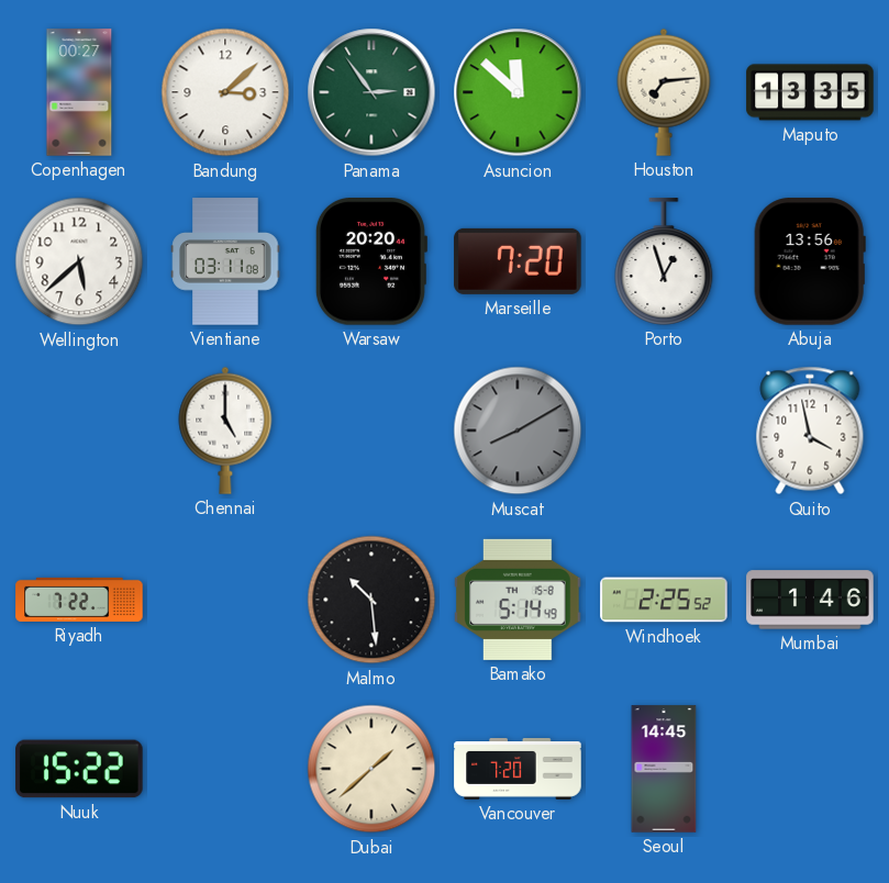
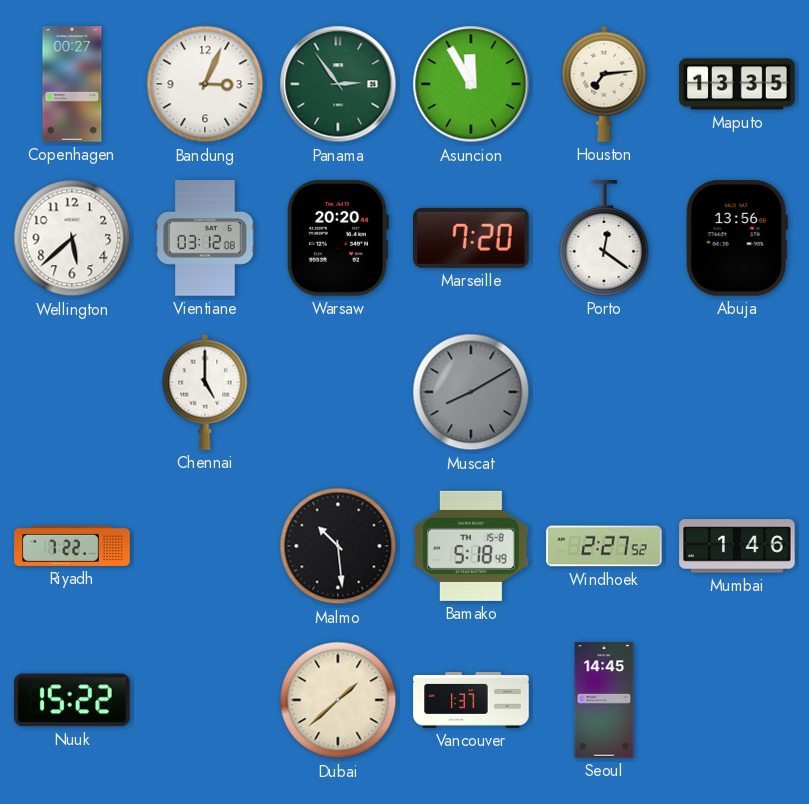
Bandung: 3:08 -> 3:04
Asuncion: 11:52 -> 11:55
Vientiane: 03:11 -> 03:12
Porto: 12:57 -> 12:21
Quito: 3:58 -> none
Bamako: 5:14 -> 5:18
Windhoek: 2:25 -> 2:27
Vancouver: 7:20 -> 1:37
